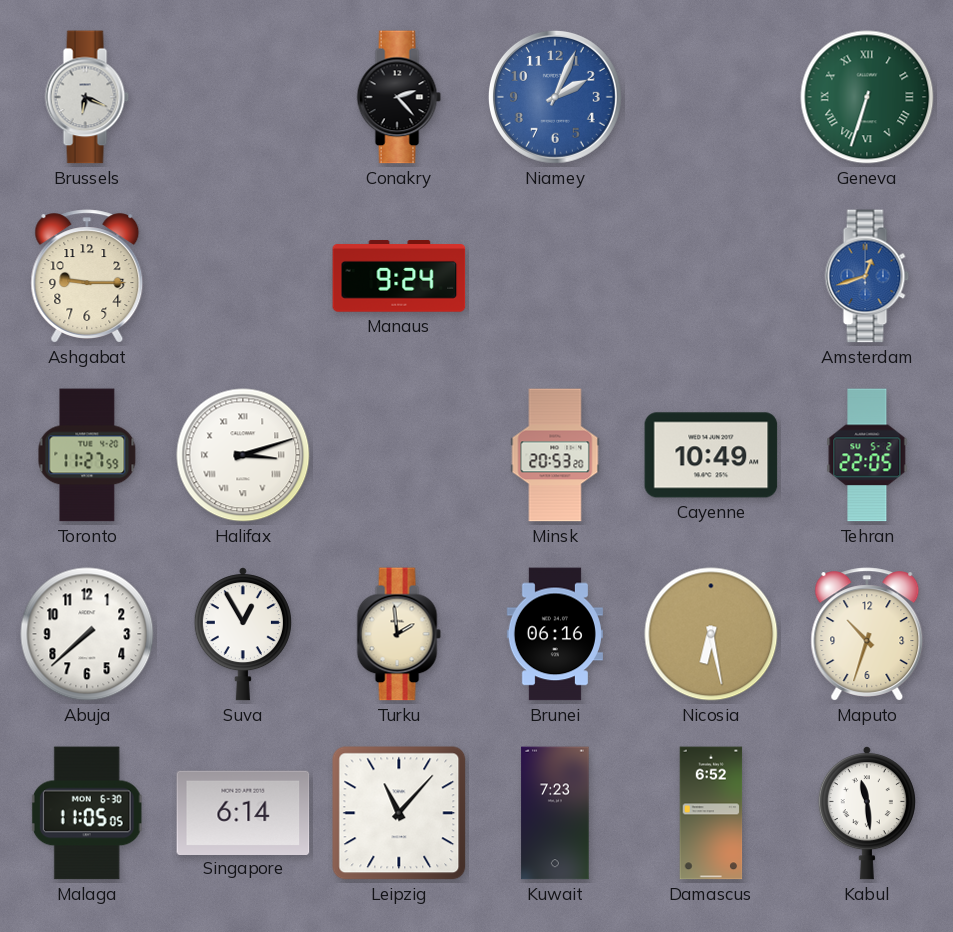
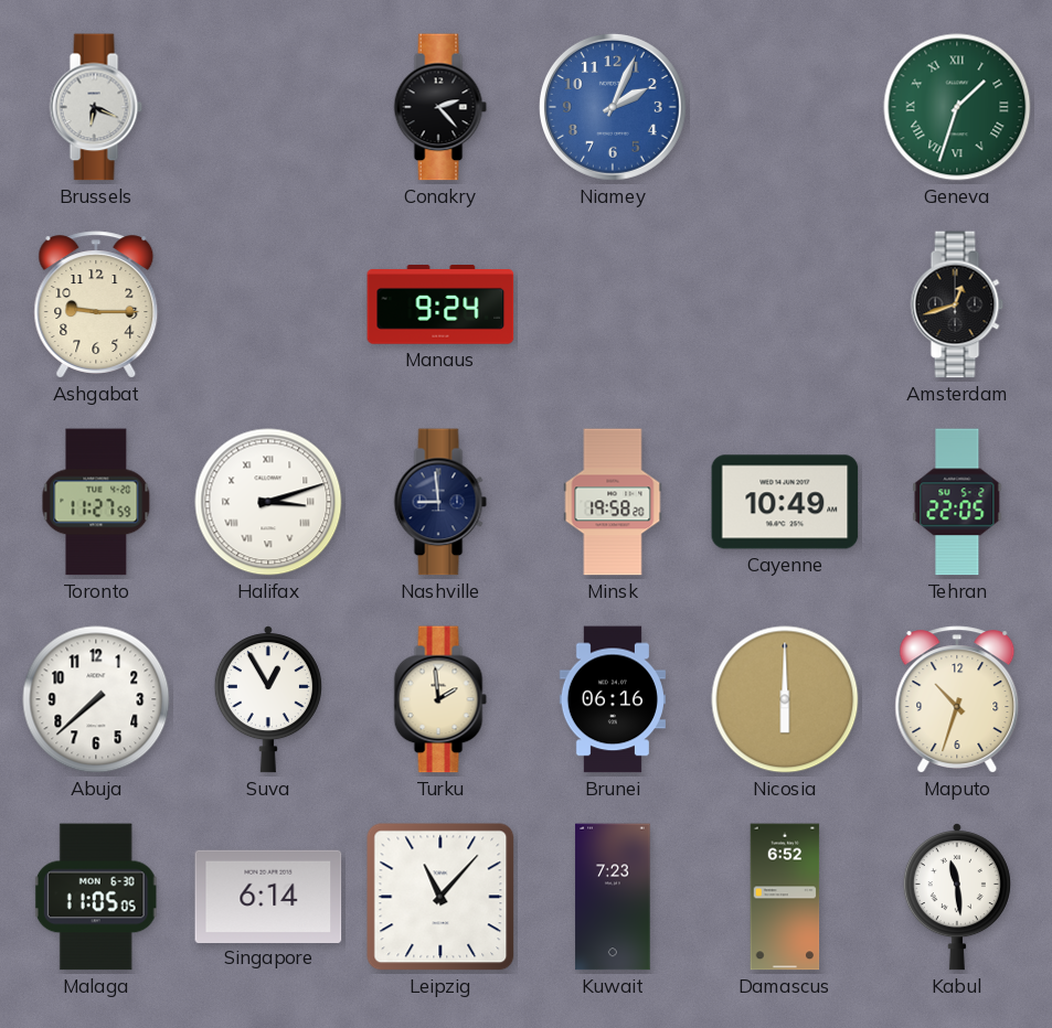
Geneva: 6:33 -> 1:33
Amsterdam dial: blue -> black
Nashville: none -> 8:59
Minsk: 20:53 -> 19:58
Nicosia: 6:28 -> 6:00
